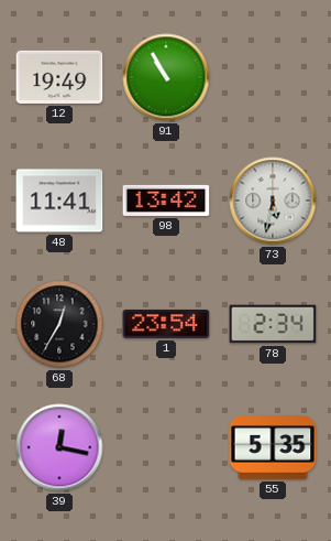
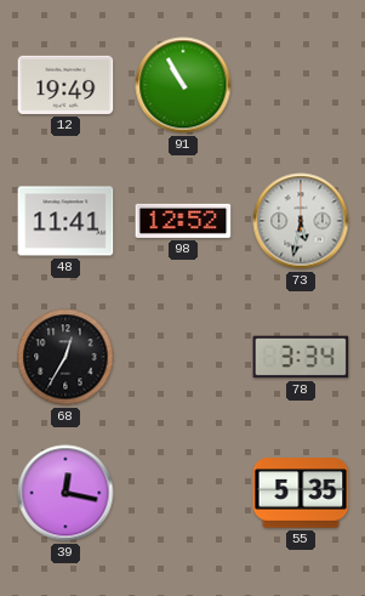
98: 13:42 -> 12:52
1: 23:54 -> none
78: 2:34 -> 3:34
